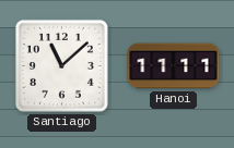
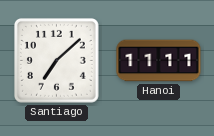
Santiago: 11:08 -> 7:08
